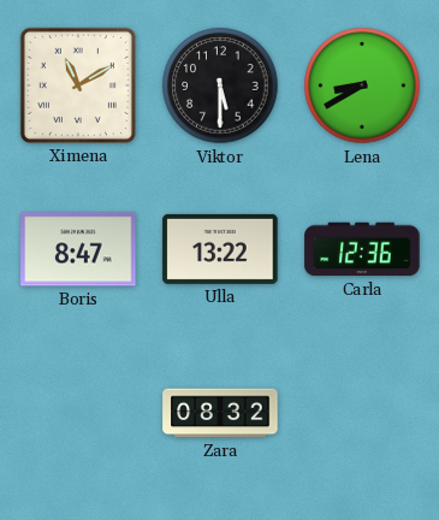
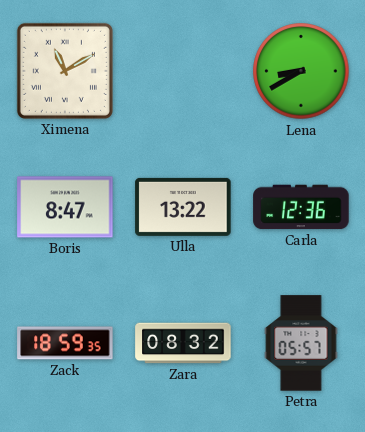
Viktor: 5:30 -> none
Zack: none -> 18:59
Petra: none -> 05:57
